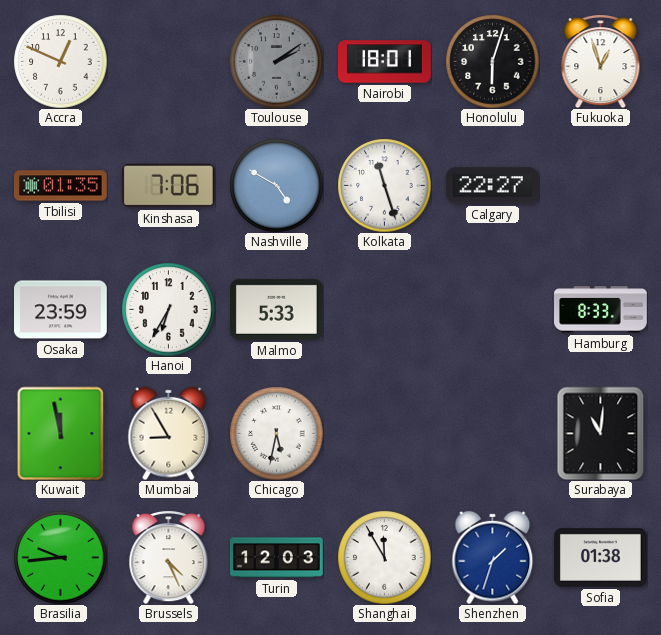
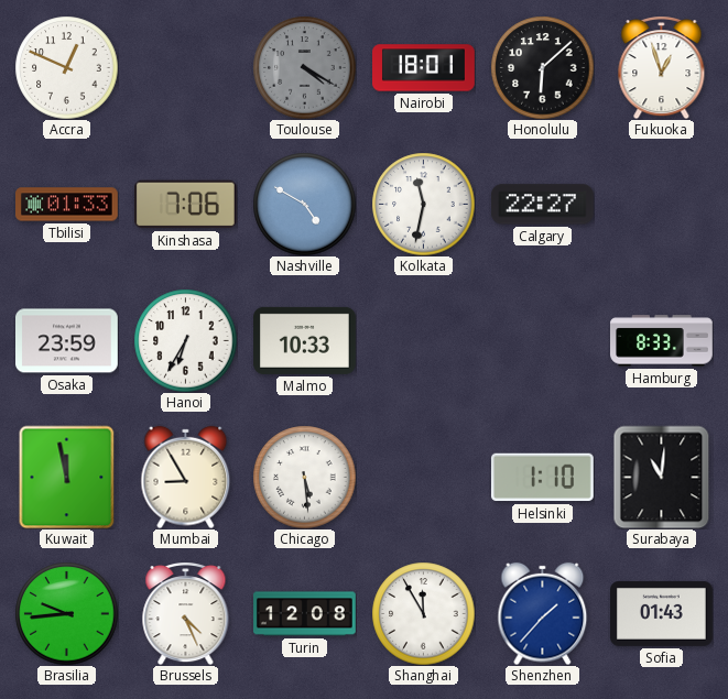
Toulouse: 2:09 -> 4:20
Honolulu: 6:03 -> 6:08
Tbilisi: 01:35 -> 01:33
Kolkata: 11:27 -> 11:32
Malmo: 5:33 -> 10:33
Chicago: 5:32 -> 5:29
Helsinki: none -> 1:10
Turin: 12:03 -> 12:08
Shenzhen: 1:33 -> 1:37
Sofia: 01:38 -> 01:43
